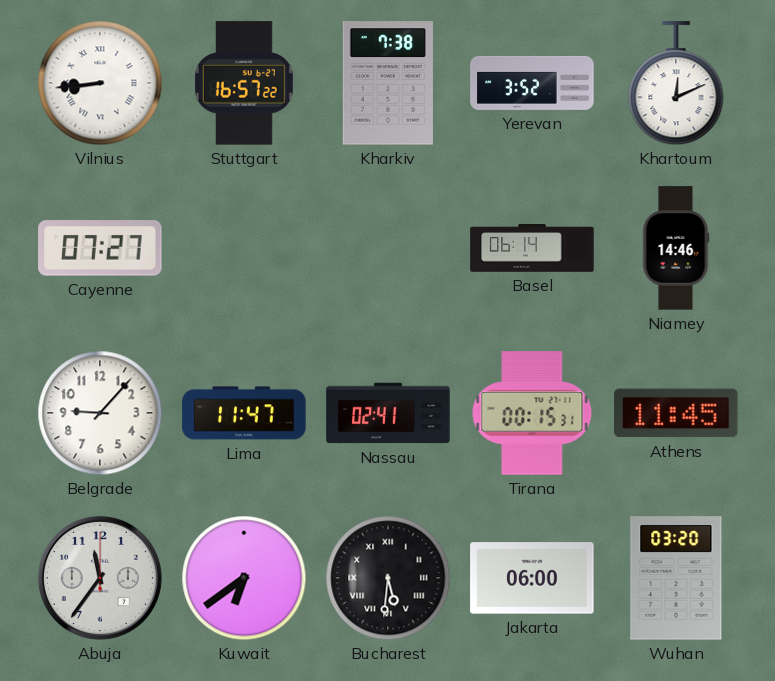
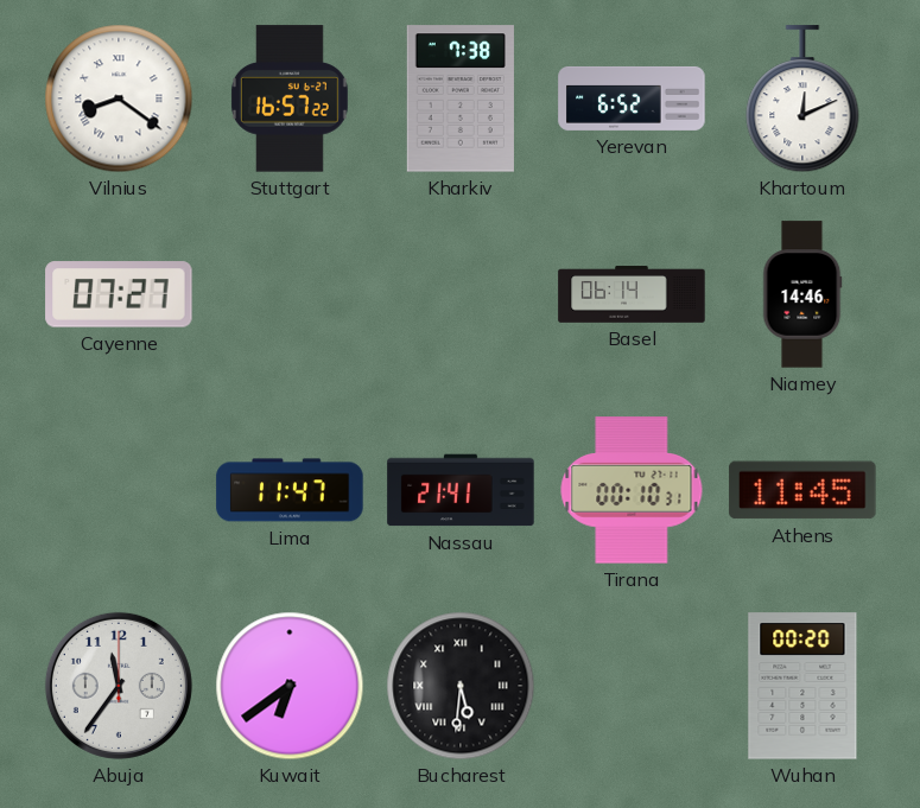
Vilnius: 8:44 -> 8:21
Yerevan: 3:52 -> 6:52
Belgrade: 9:07 -> none
Nassau: 02:41 -> 21:41
Tirana: 00:15 -> 00:10
Jakarta: 06:00 -> none
Wuhan: 03:20 -> 00:20
